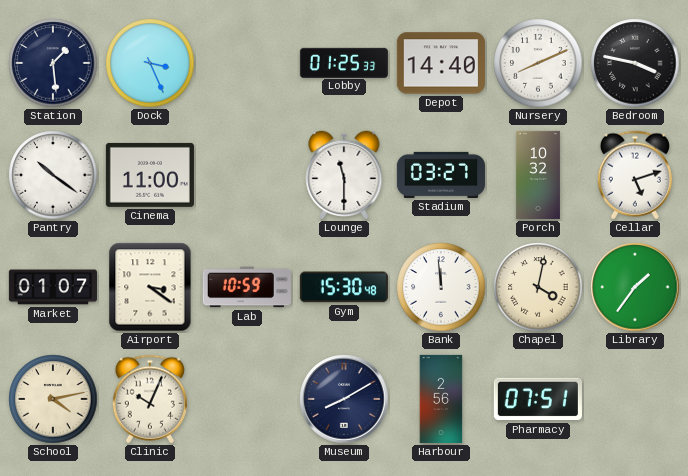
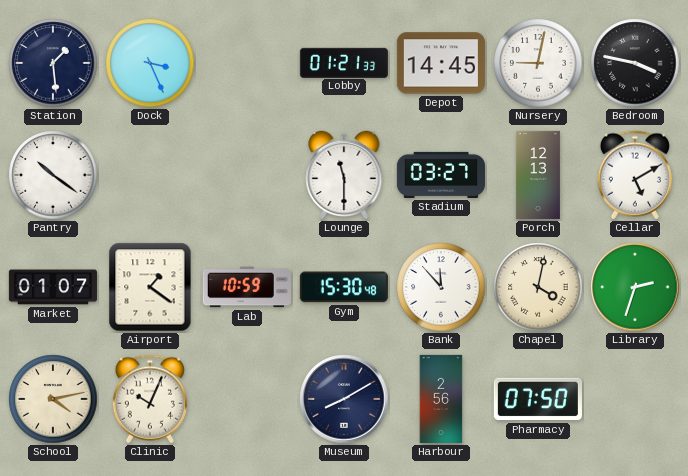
Lobby: 01:25 -> 01:21
Depot: 14:40 -> 14:45
Nursery: 8:11 -> 9:02
Cinema: 11:00 -> none
Porch: 10:32 -> 12:13
Cellar: 5:12 -> 5:10
Airport: 3:21 -> 1:21
Bank: 11:59 -> 11:53
Library: 1:36 -> 2:33
Pharmacy: 07:51 -> 07:50
